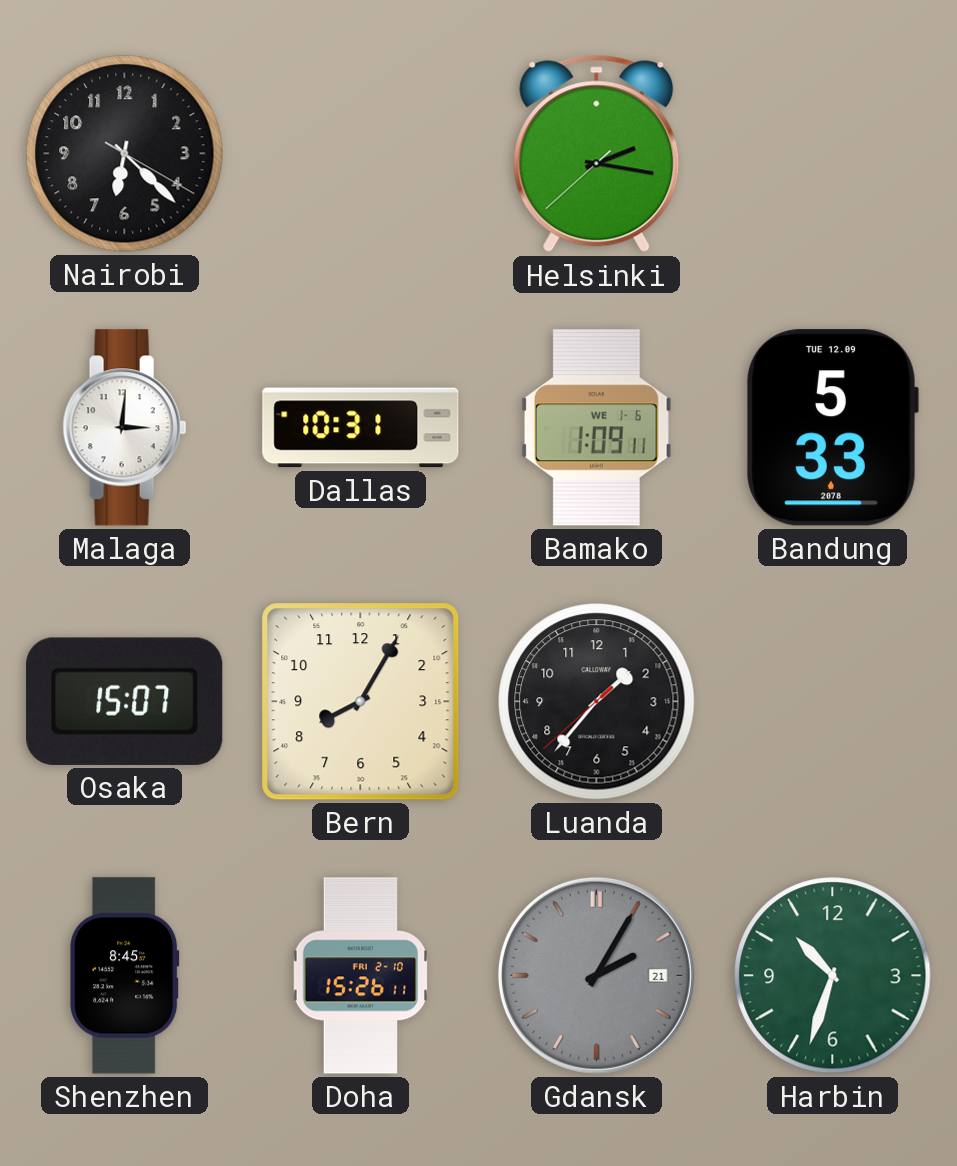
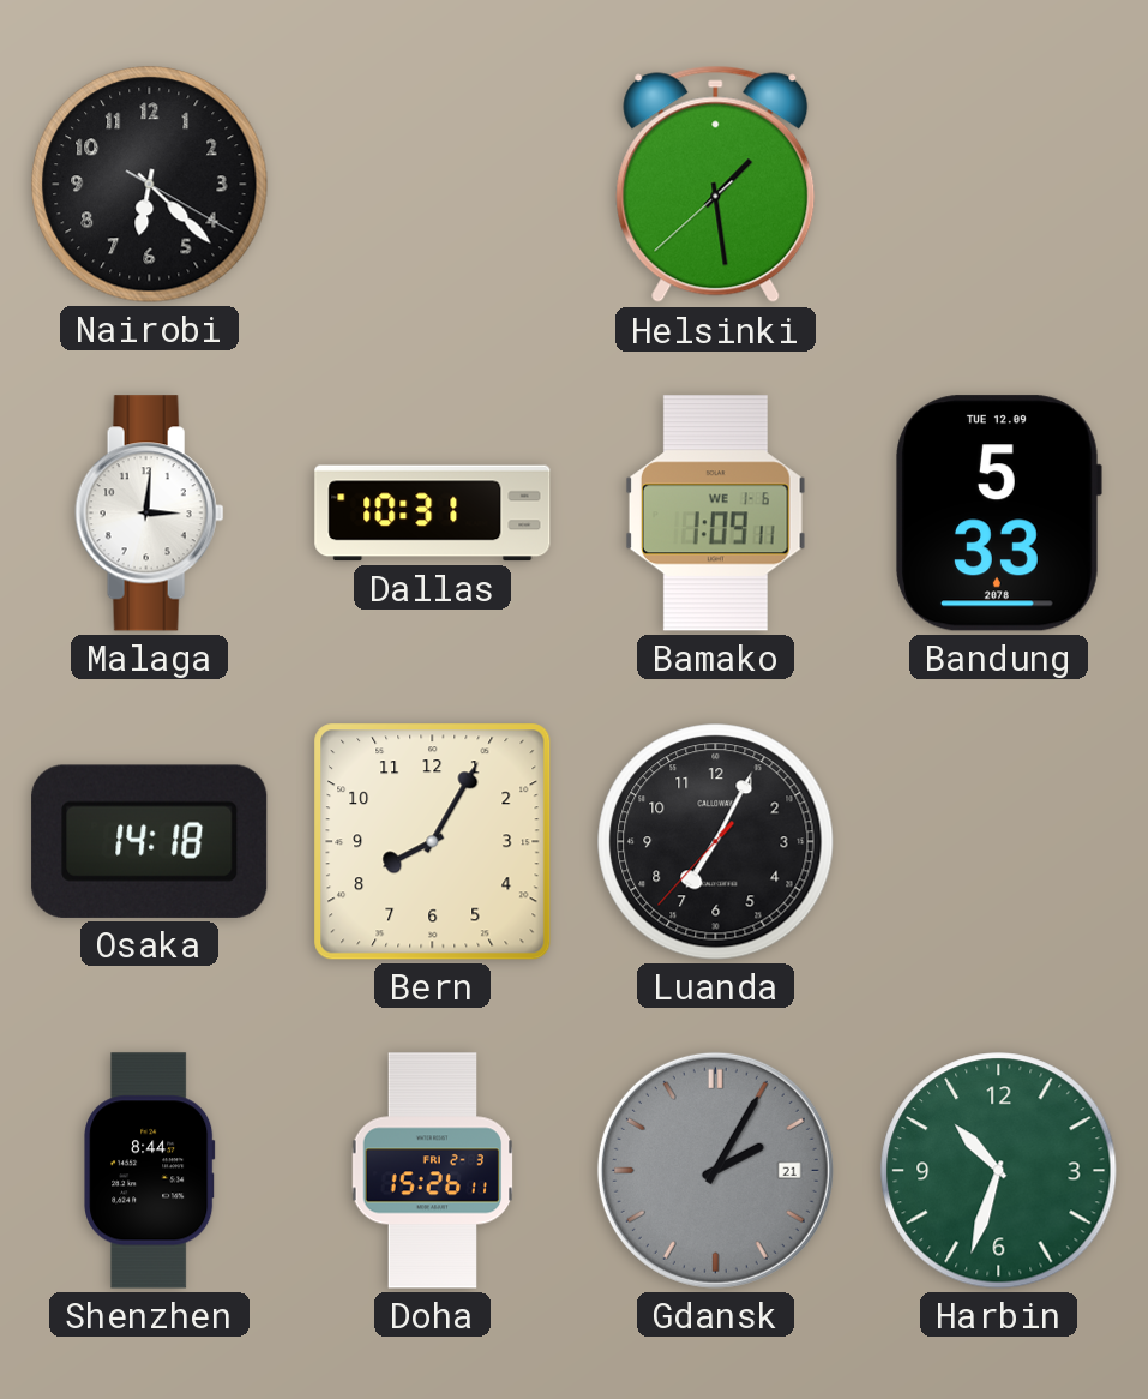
Helsinki: 2:16 -> 1:28
Osaka: 15:07 -> 14:18
Luanda: 1:36 -> 7:04
Shenzhen: 8:45 -> 8:44
Doha date: FRI 2-10 -> FRI 2-3
